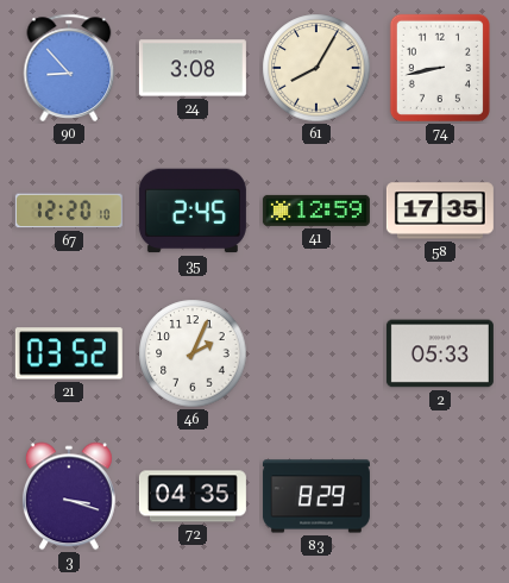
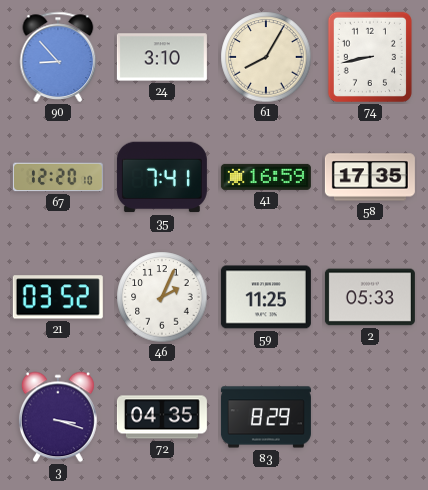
24: 3:08 -> 3:10
35: 2:45 -> 7:41
41: 12:59 -> 16:59
59: none -> 11:25
